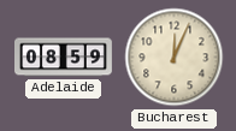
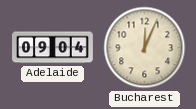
Adelaide: 08:59 -> 09:04
